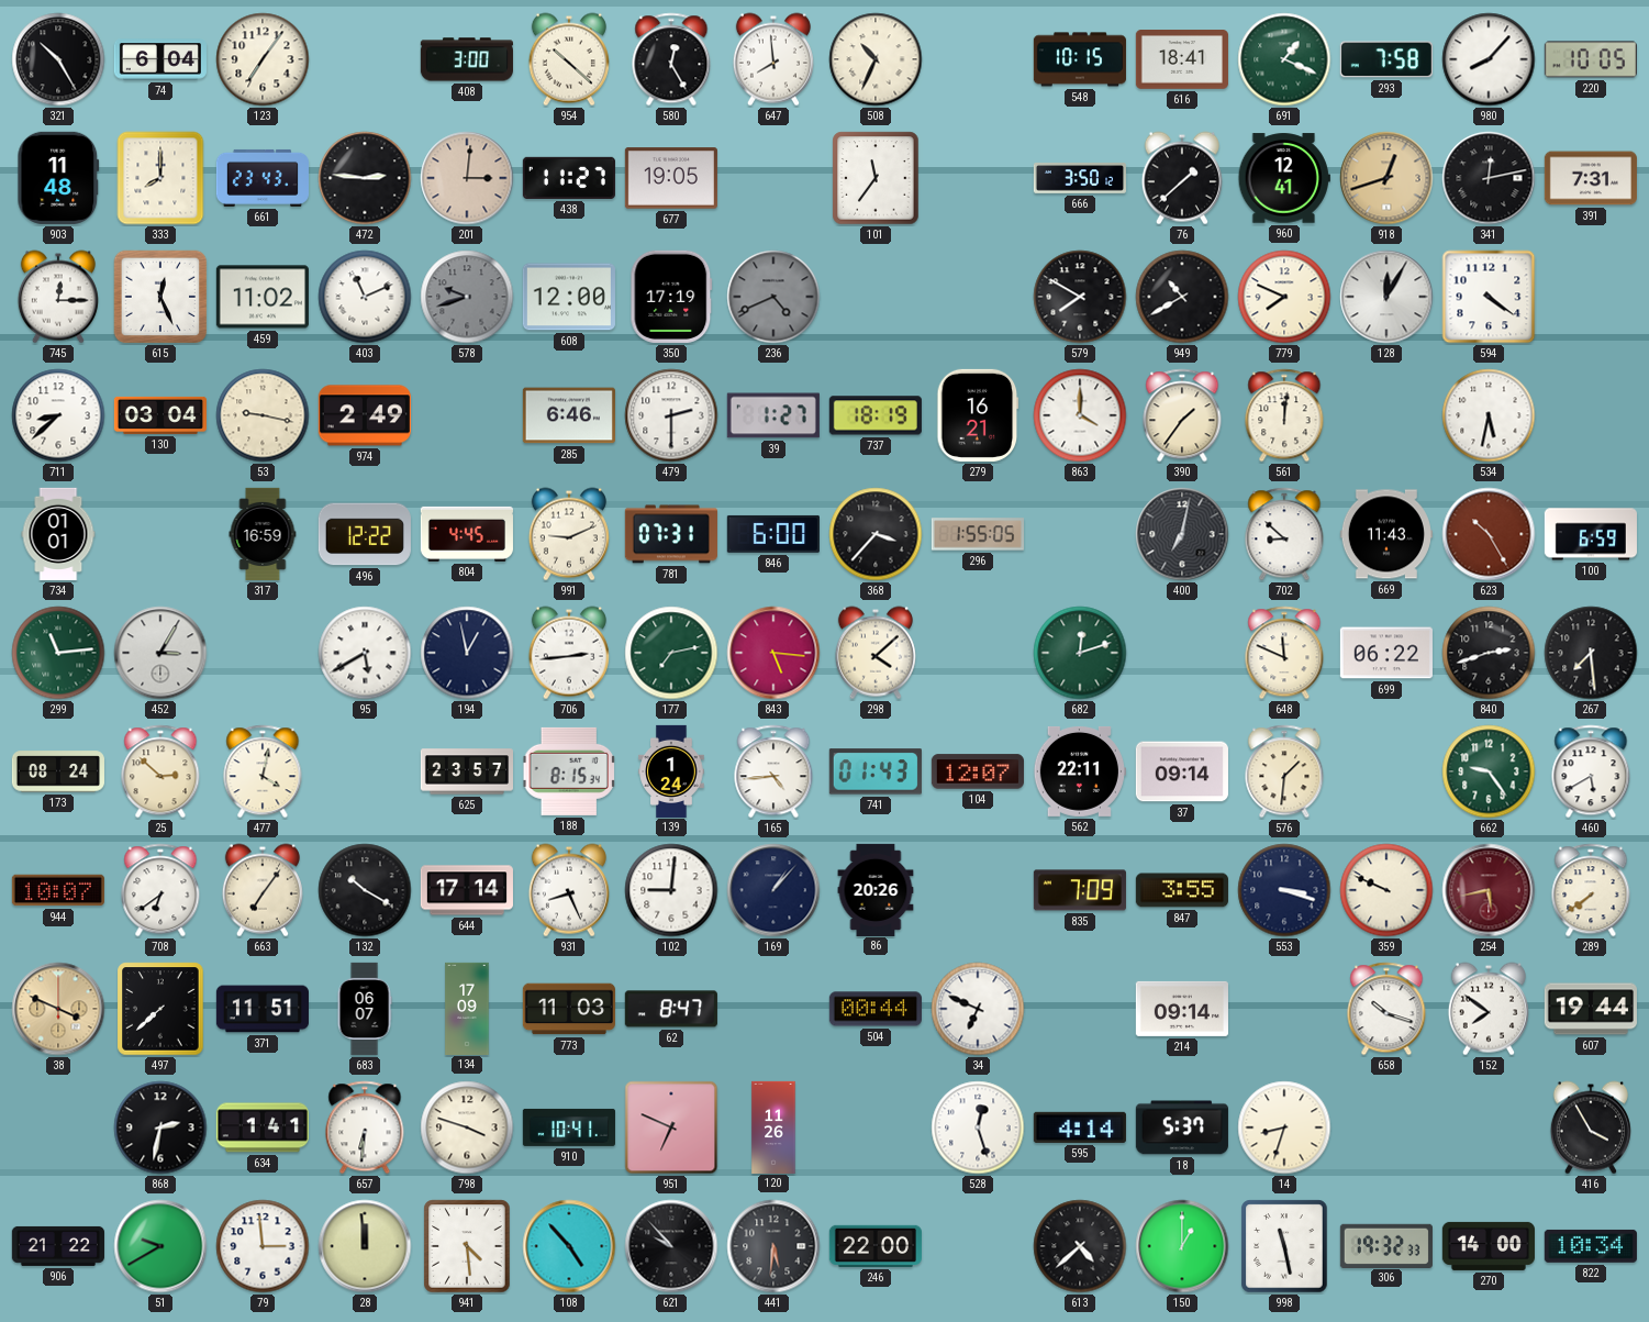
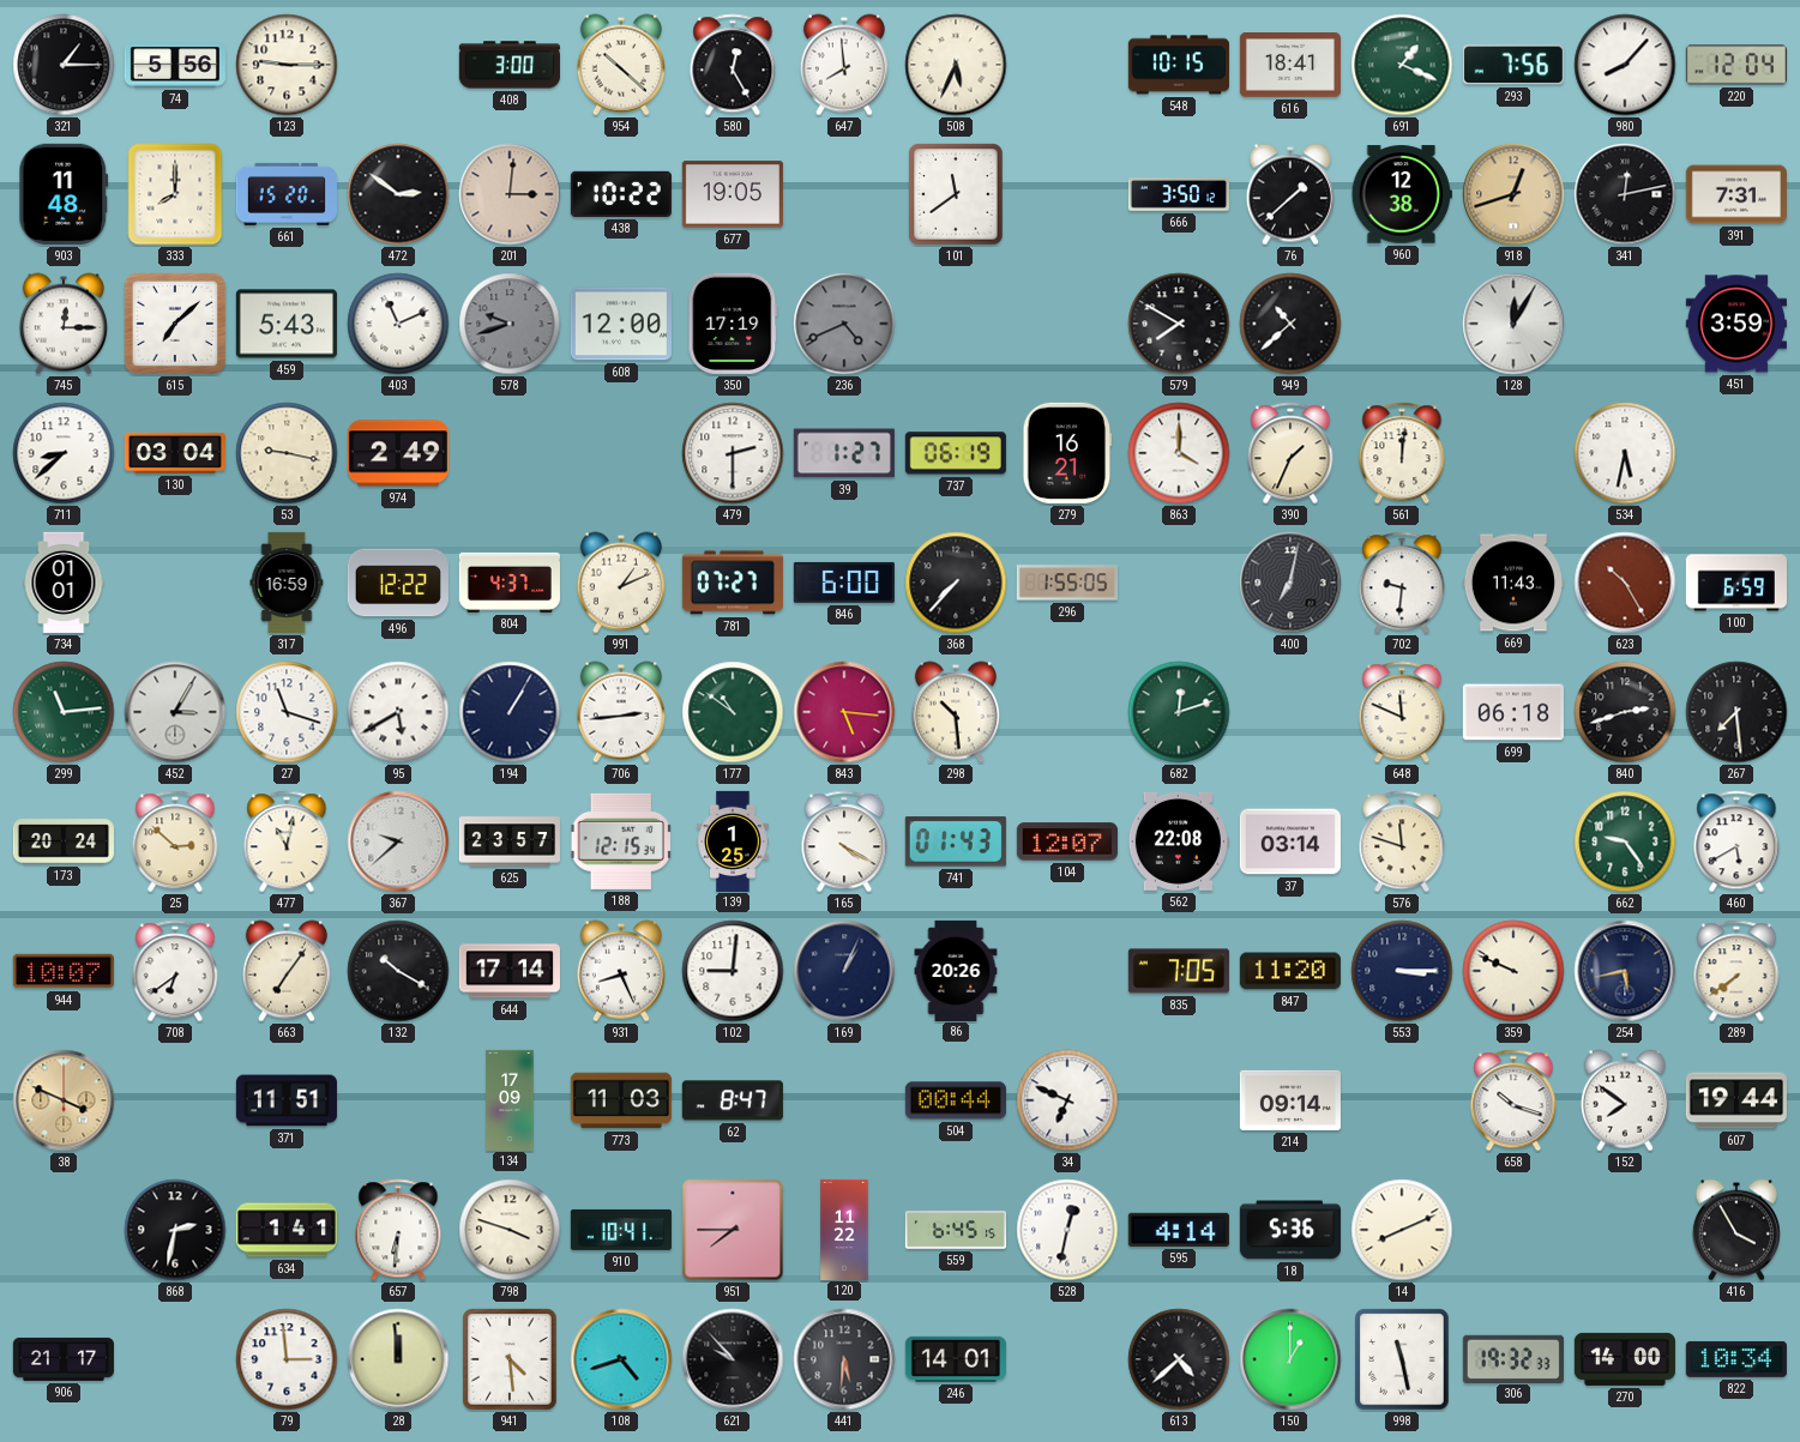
321: 10:25 -> 1:15
74: 6:04 -> 5:56
123: 7:06 -> 9:15
508: 10:34 -> 5:34
293: 7:58 -> 7:56
220: 10:05 -> 12:04
661: 23:43 -> 15:20
472: 2:46 -> 2:51
438: 11:27 -> 10:22
101: 11:36 -> 11:39
960: 12:41 -> 12:38
615: 12:26 -> 7:08
459: 11:02 -> 5:43
949: 10:40 -> 10:38
779: 7:49 -> none
594: 4:21 -> none
451: none -> 3:59
285: 6:46 -> none
737: 18:19 -> 06:19
390: 1:36 -> 1:34
804: 4:45 -> 4:37
991: 9:11 -> 1:11
781: 07:31 -> 07:27
368: 3:37 -> 7:37
702: 8:52 -> 9:31
27: none -> 11:18
194: 12:58 -> 1:05
177: 7:13 -> 10:51
298: 4:08 -> 10:29
699: 06:22 -> 06:18
173: 08:24 -> 20:24
477: 4:02 -> 11:02
367: none -> 9:38
188: 8:15 -> 12:15
139: 1:24 -> 1:25
165: 4:44 -> 4:20
562: 22:11 -> 22:08
37: 09:14 -> 03:14
576: 1:31 -> 11:48
169: 1:07 -> 1:04
835: 7:09 -> 7:05
847: 3:55 -> 11:20
553: 3:18 -> 3:15
254 dial: burgundy -> navy
497: 7:38 -> none
683: 06:07 -> none
951: 6:49 -> 7:45
120: 11:26 -> 11:22
559: none -> 6:45
528: 12:27 -> 12:32
18: 5:37 -> 5:36
14: 8:33 -> 8:11
906: 21:22 -> 21:17
51: 9:40 -> none
108: 4:53 -> 4:42
246: 22:00 -> 14:01
